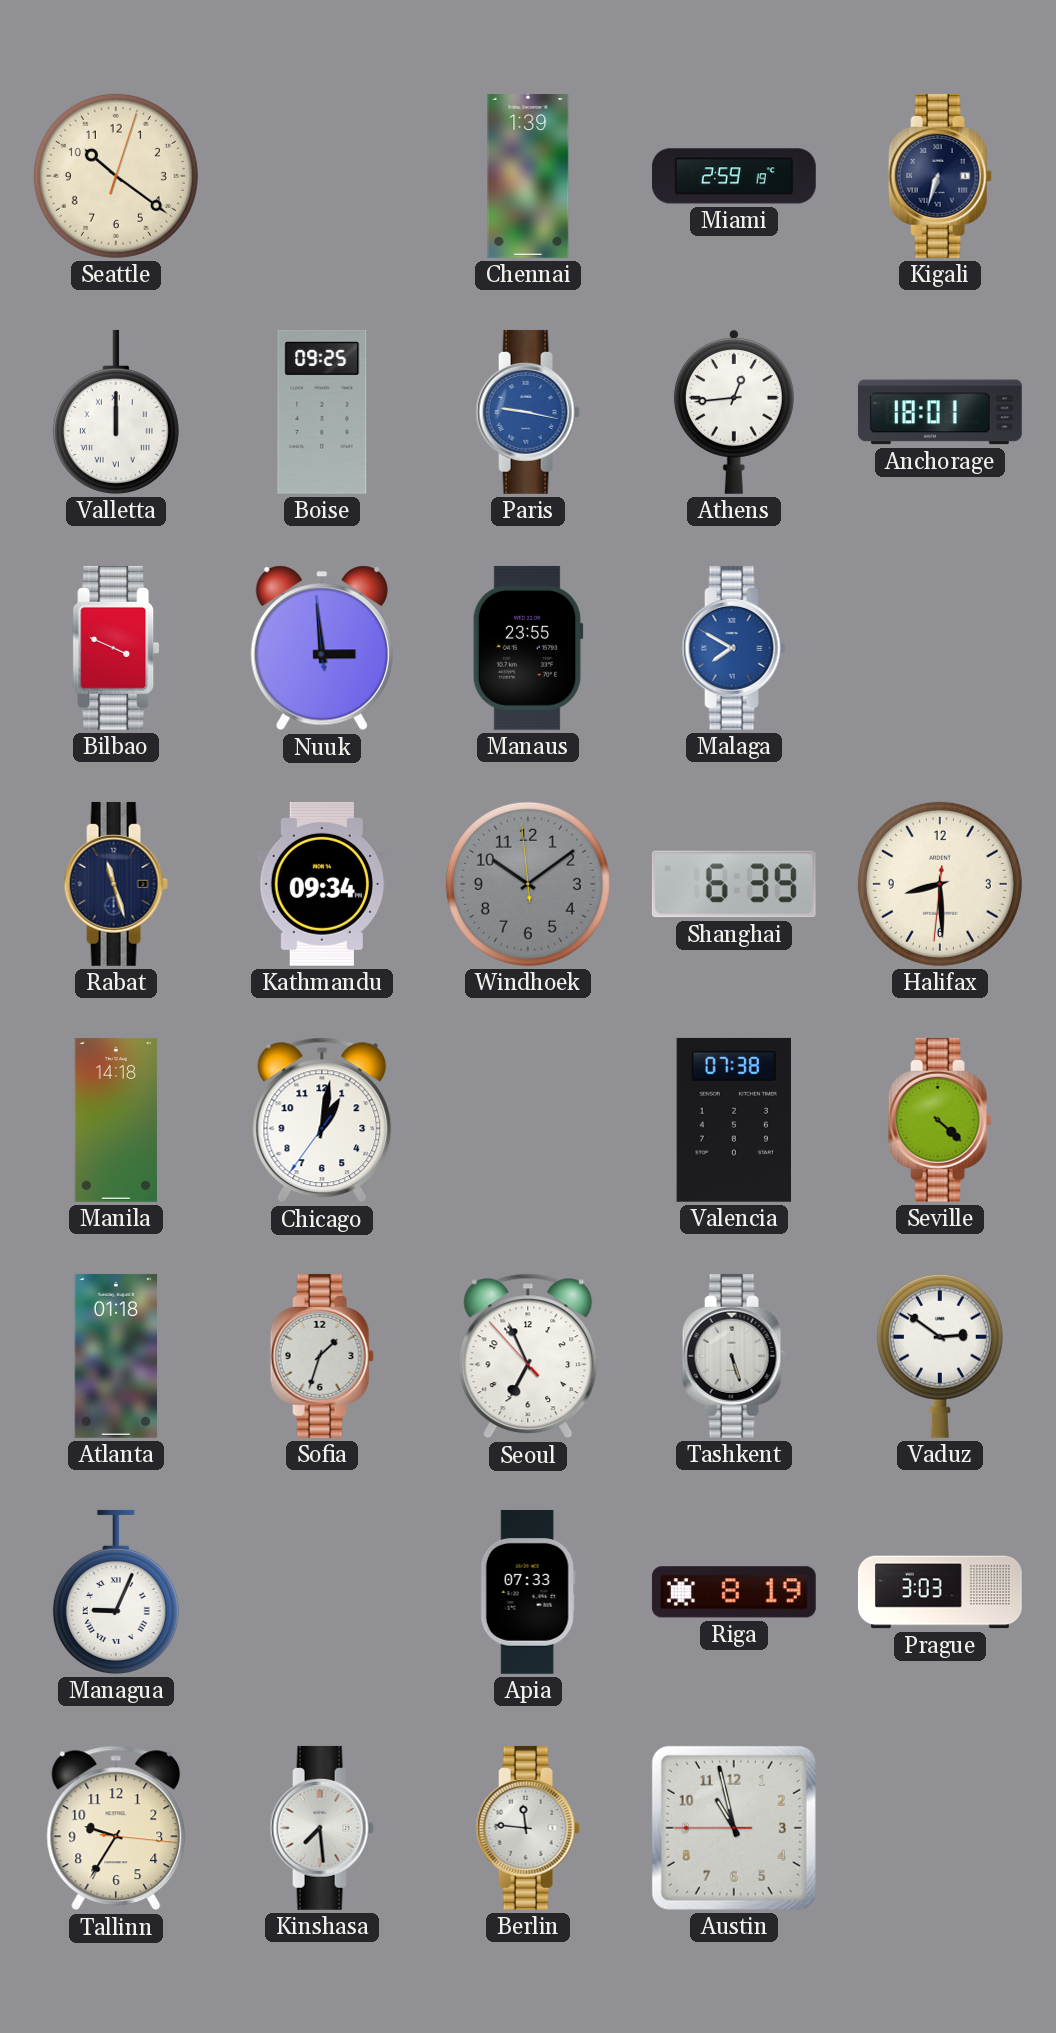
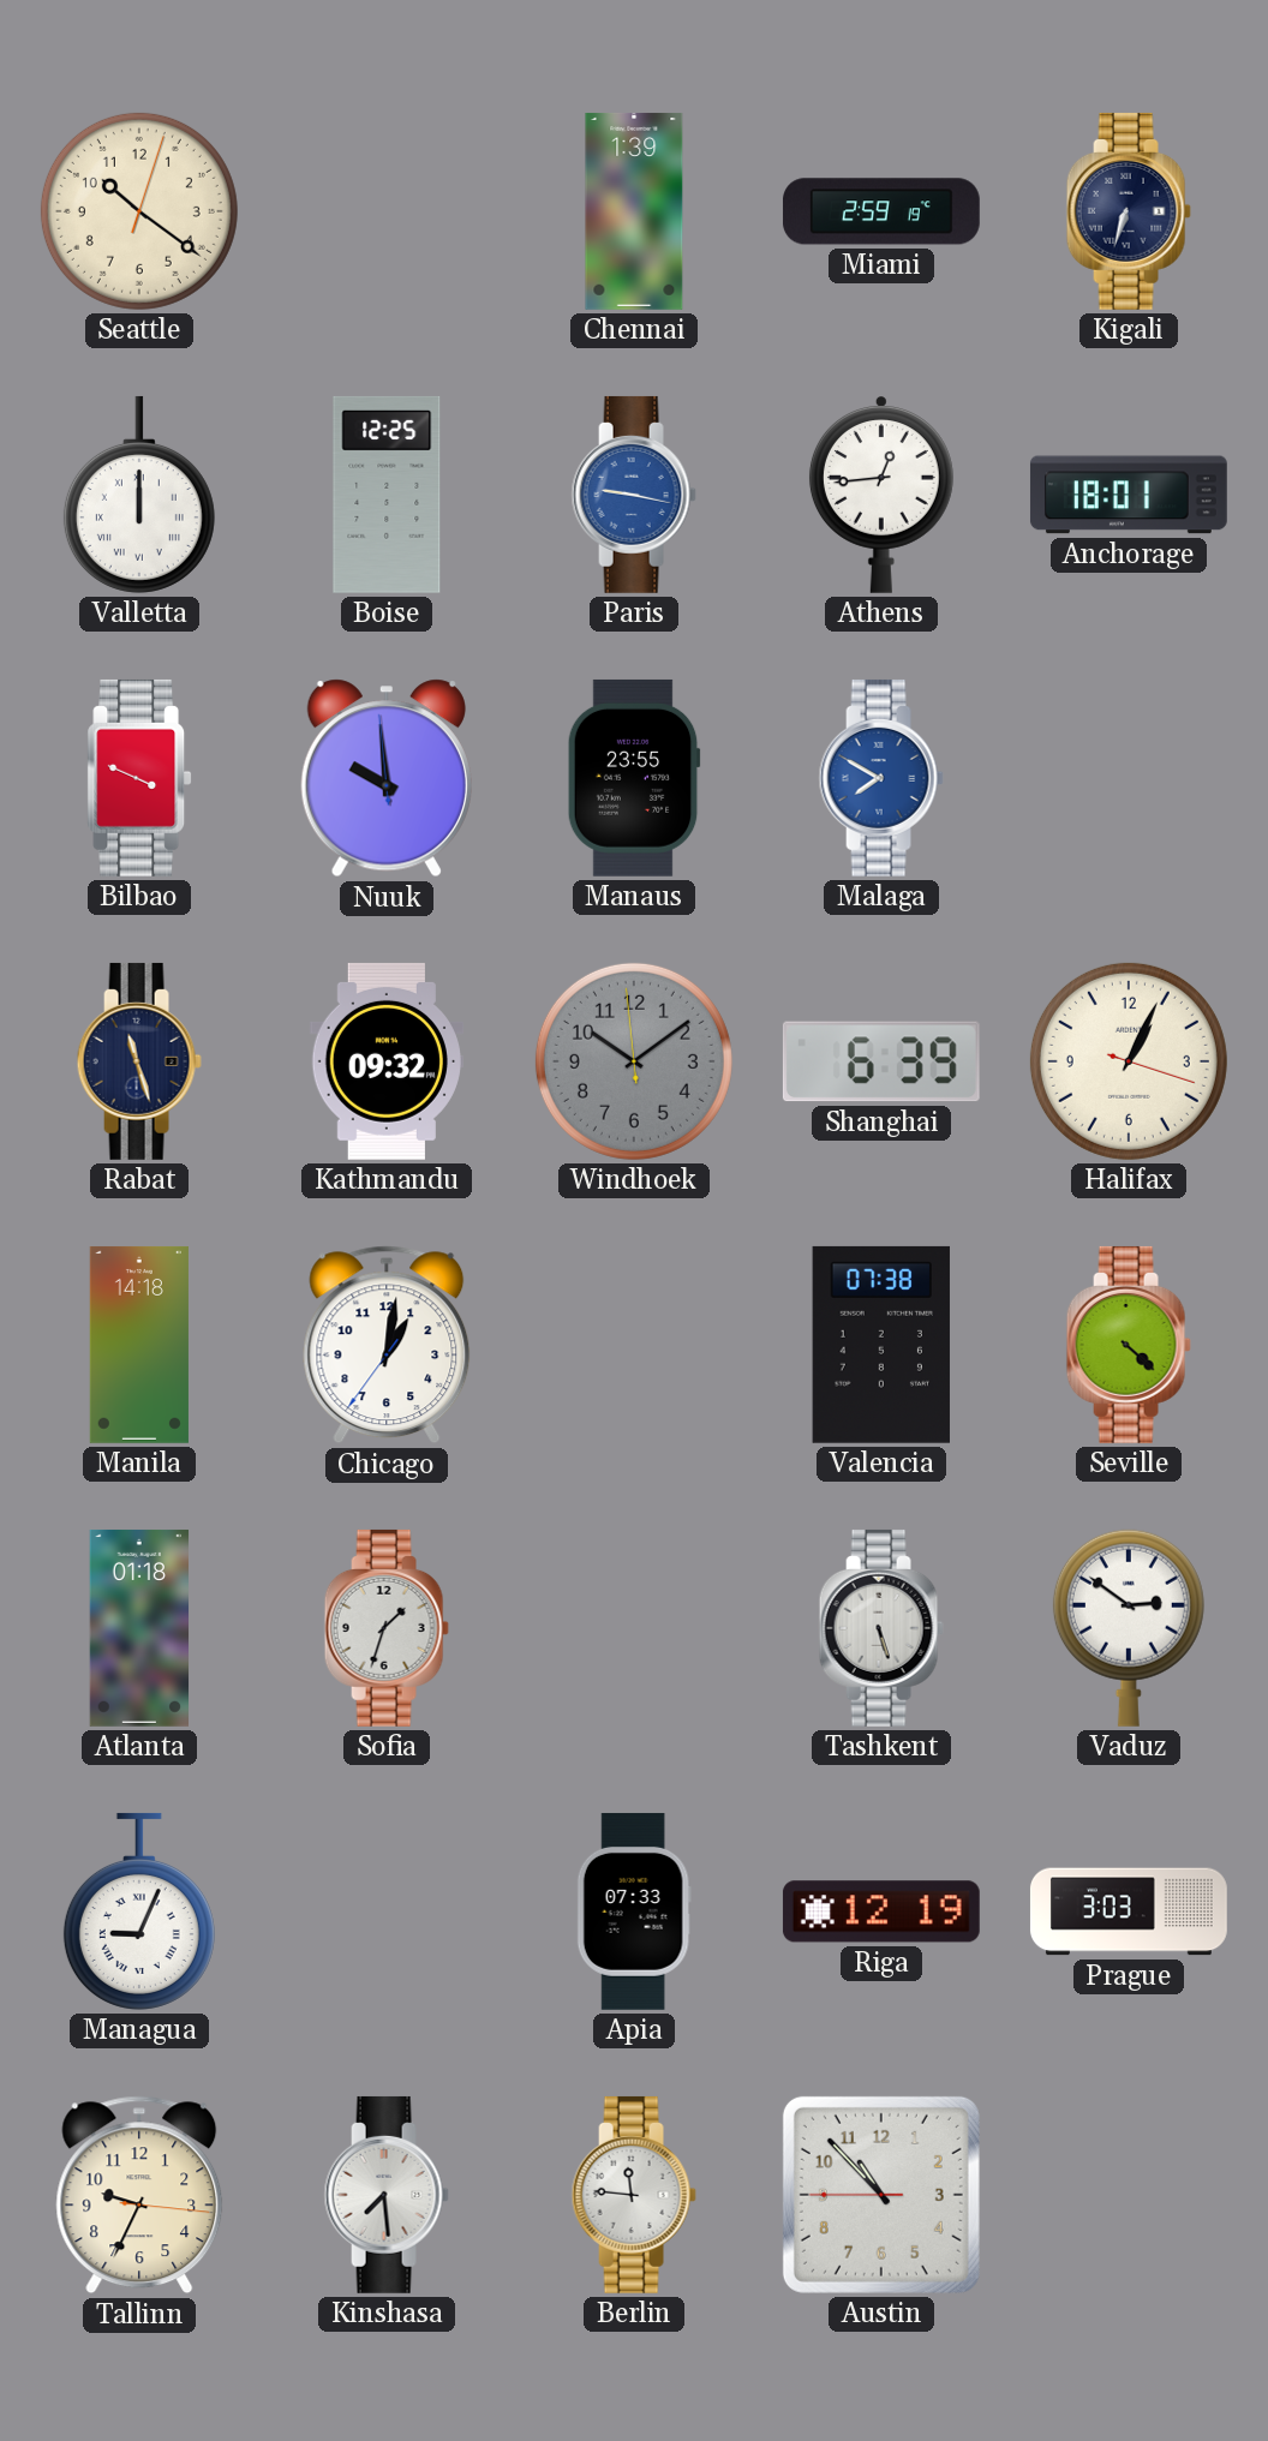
Boise: 09:25 -> 12:25
Nuuk: 2:58 -> 9:58
Kathmandu: 09:34 -> 09:32
Halifax: 8:29 -> 1:04
Seoul: 6:55 -> none
Riga: 8:19 -> 12:19
Tallinn: 9:35 -> 9:34
Austin: 10:57 -> 10:52
